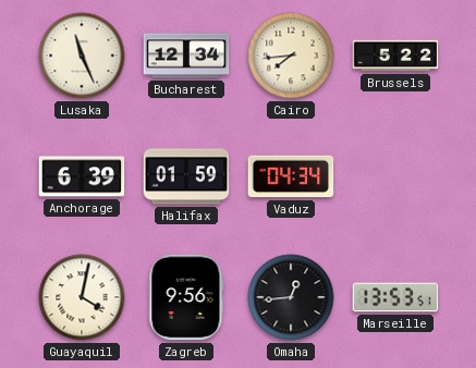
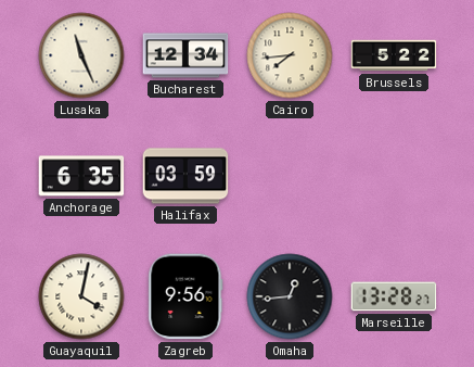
Anchorage: 6:39 -> 6:35
Halifax: 01:59 -> 03:59
Vaduz: 04:34 -> none
Marseille: 13:53 -> 13:28
